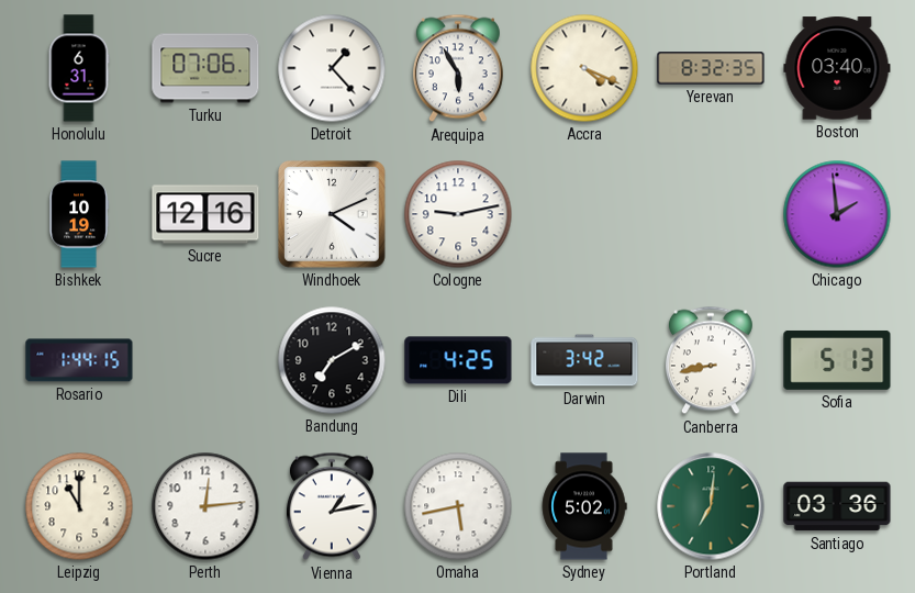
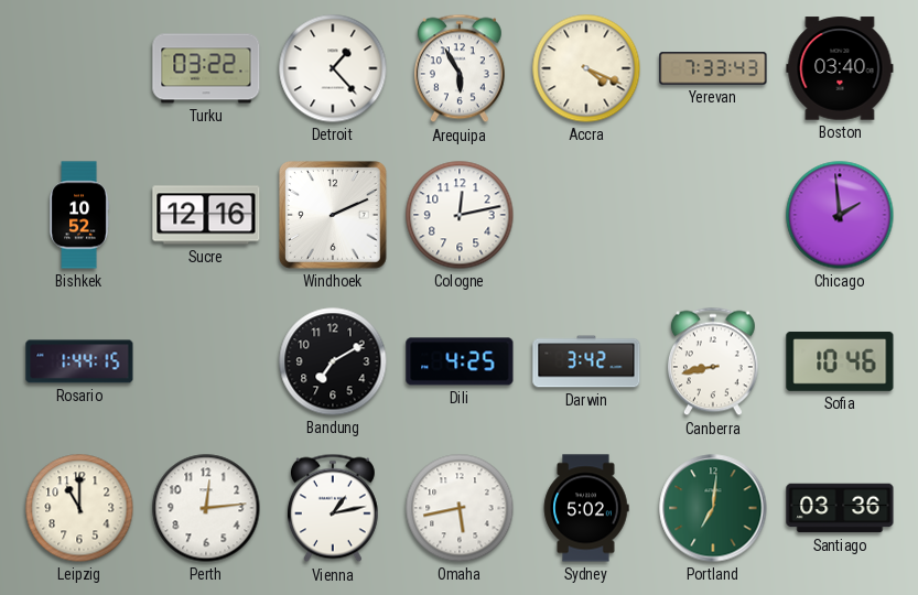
Honolulu: 6:31 -> none
Turku: 07:06 -> 03:22
Yerevan: 8:32 -> 7:33
Bishkek: 10:19 -> 10:52
Windhoek: 4:11 -> 2:11
Cologne: 9:13 -> 12:13
Sofia: 5:13 -> 10:46
